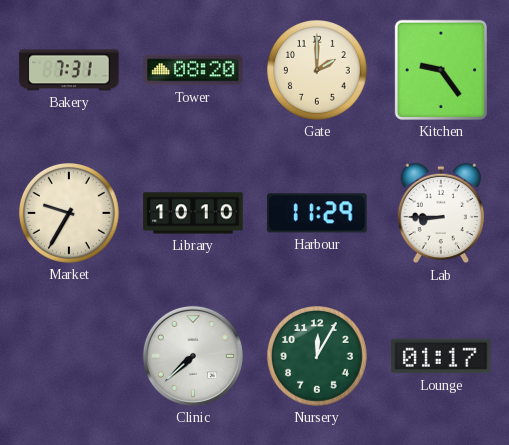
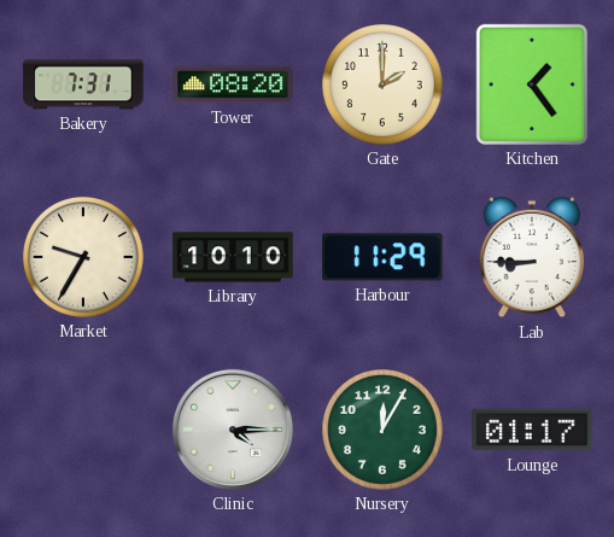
Kitchen: 9:24 -> 1:24
Clinic: 7:38 -> 4:15
